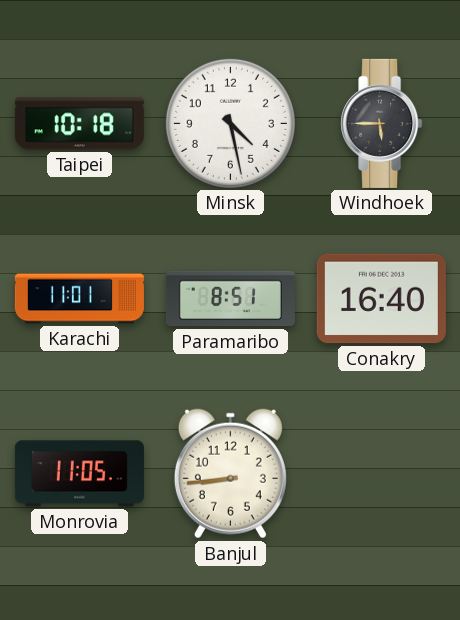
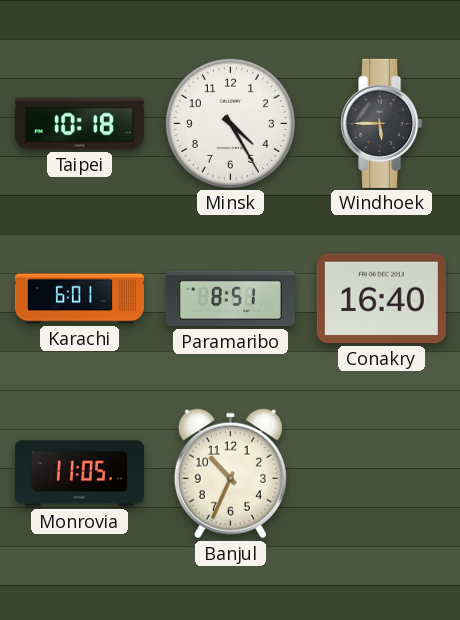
Minsk: 4:28 -> 4:25
Karachi: 11:01 -> 6:01
Banjul: 8:44 -> 10:34
